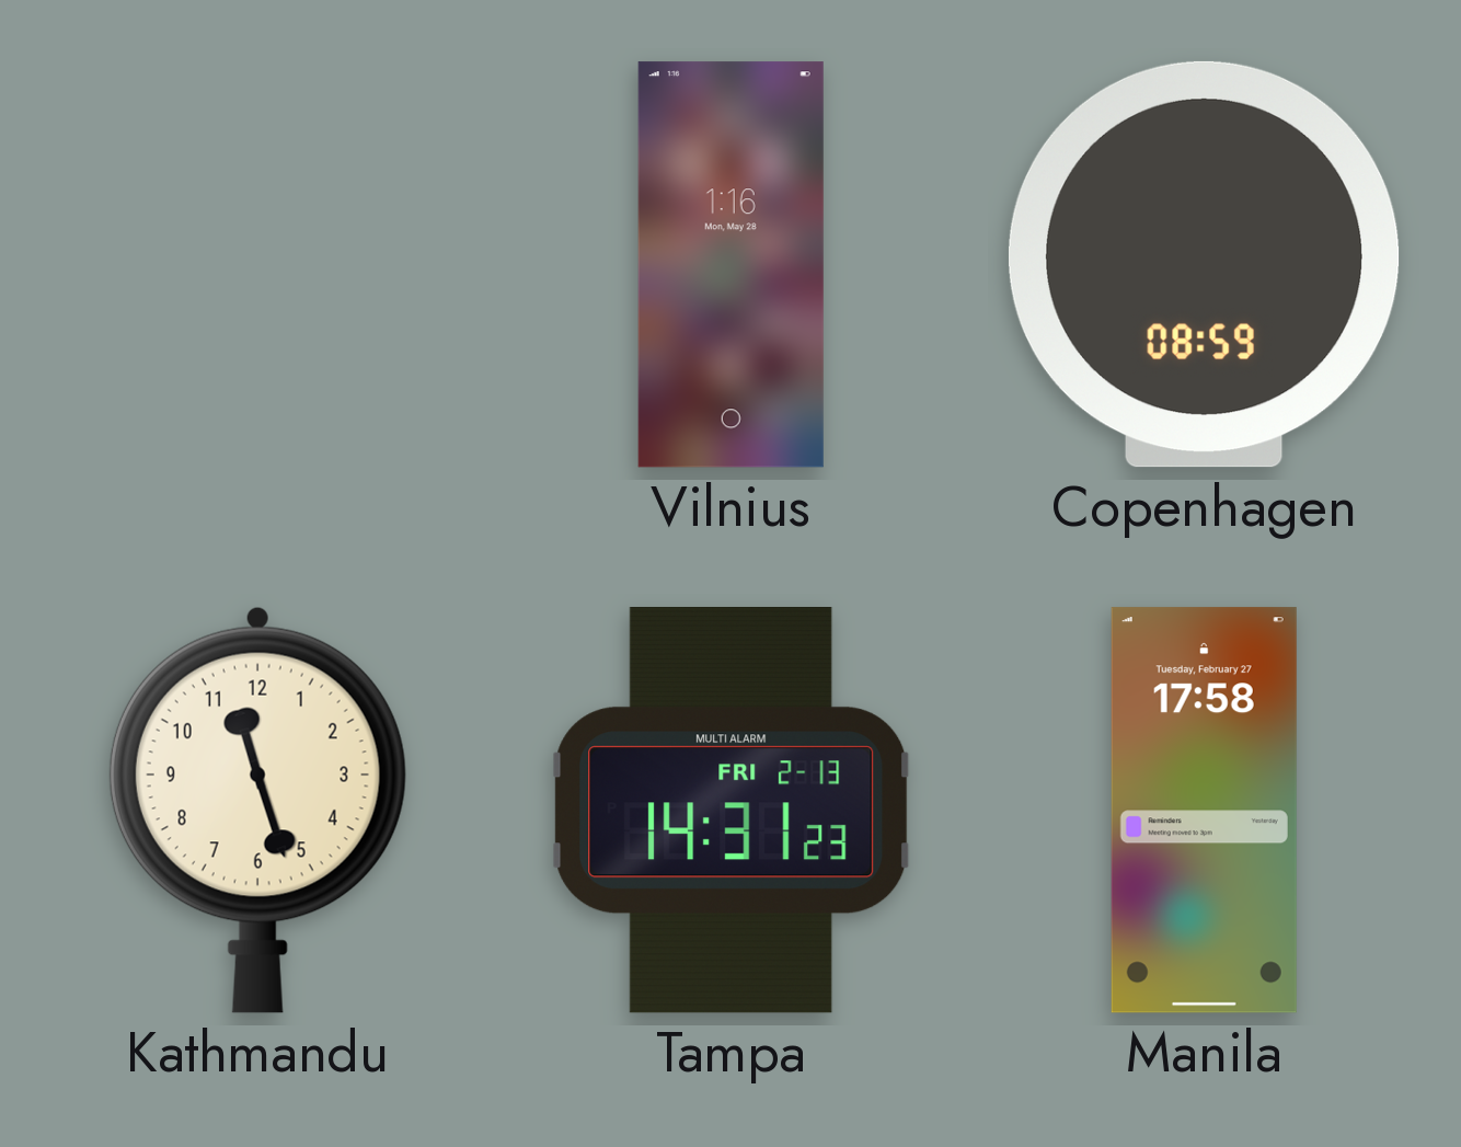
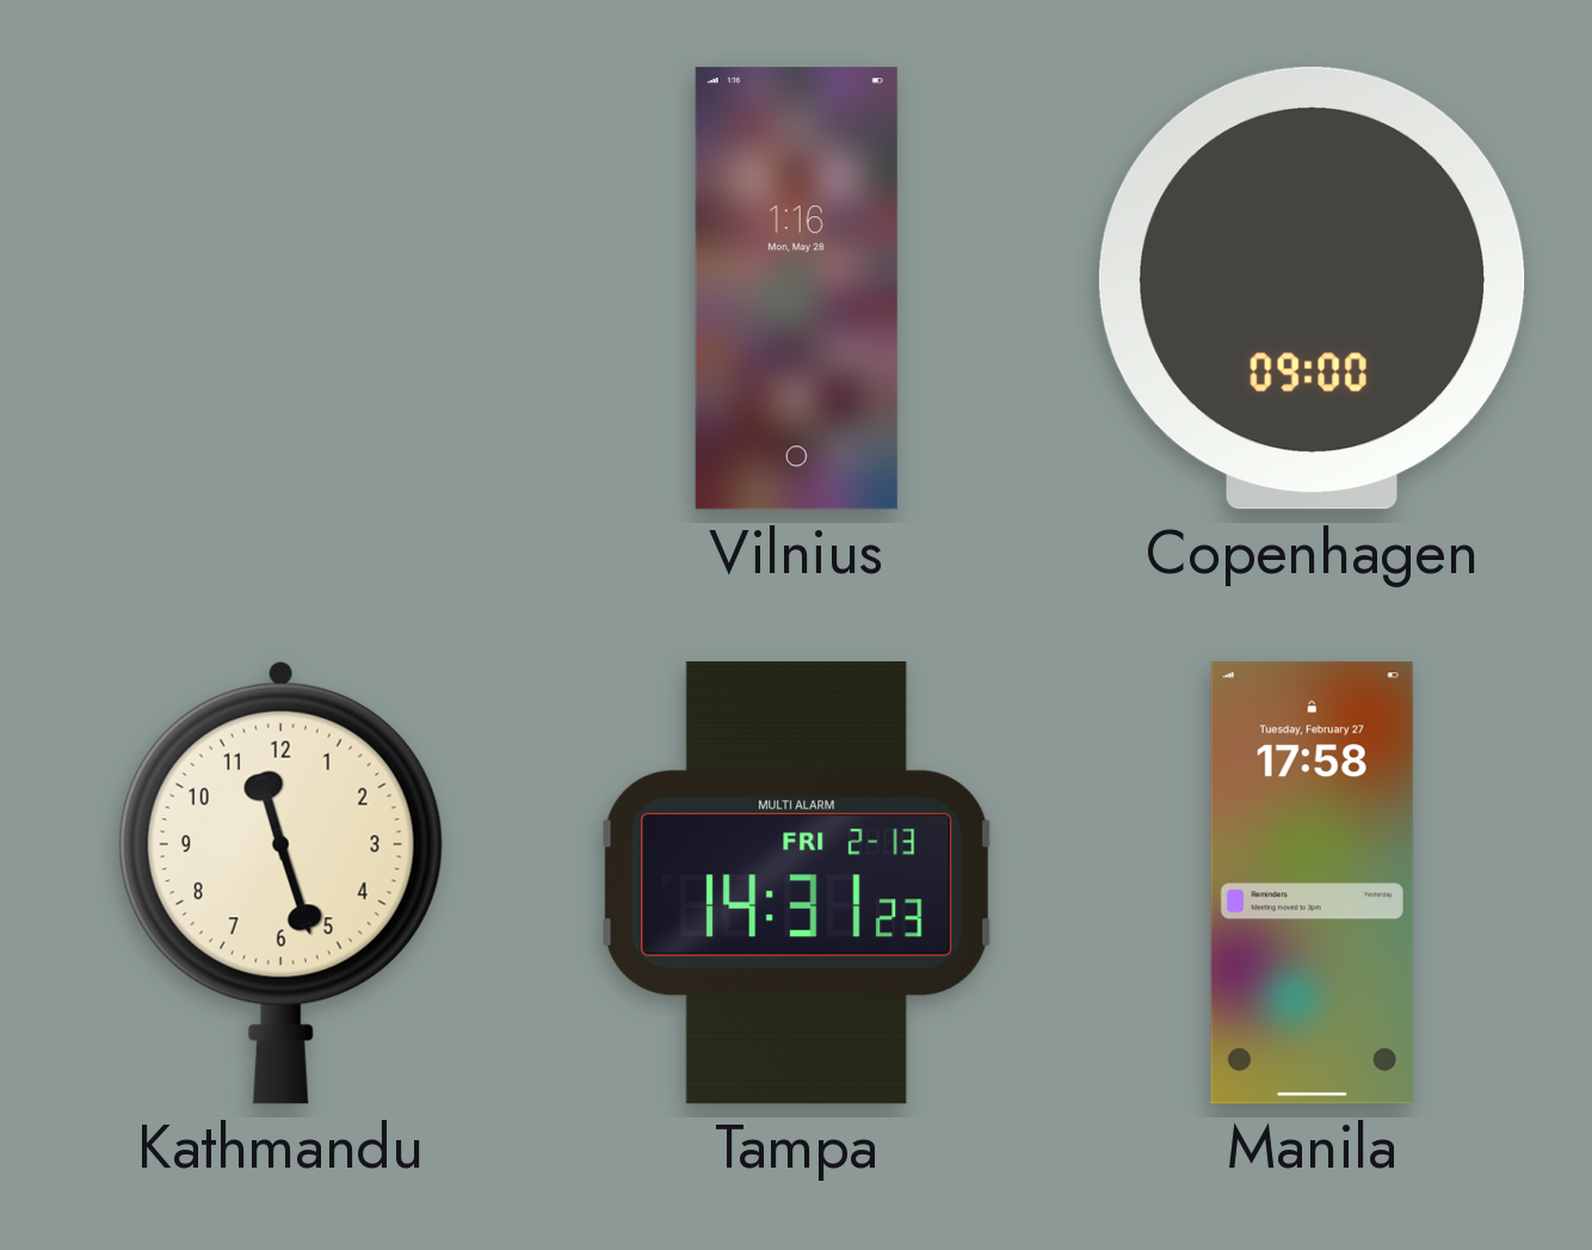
Copenhagen: 08:59 -> 09:00
